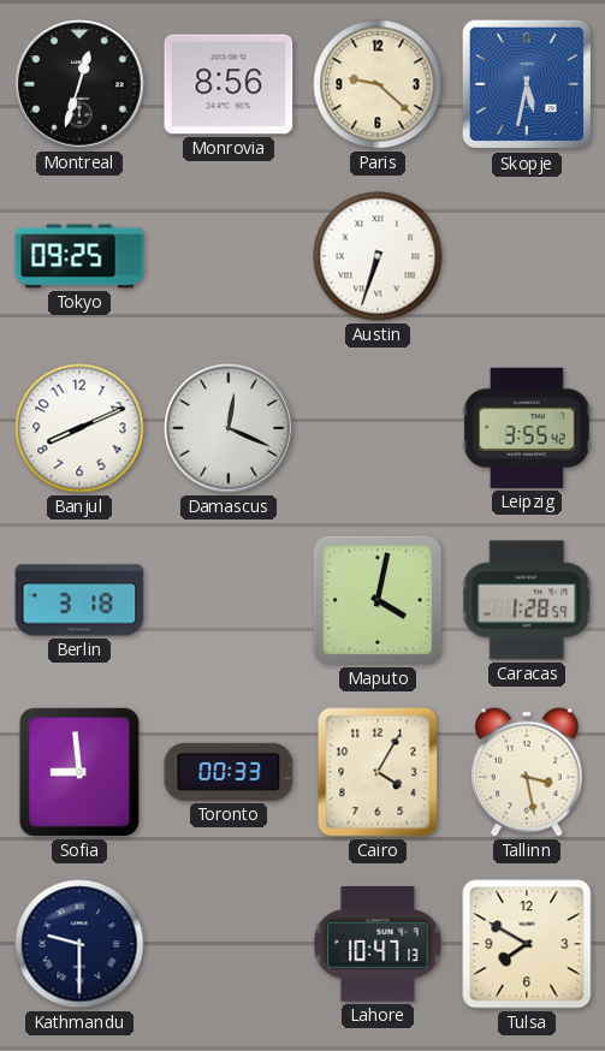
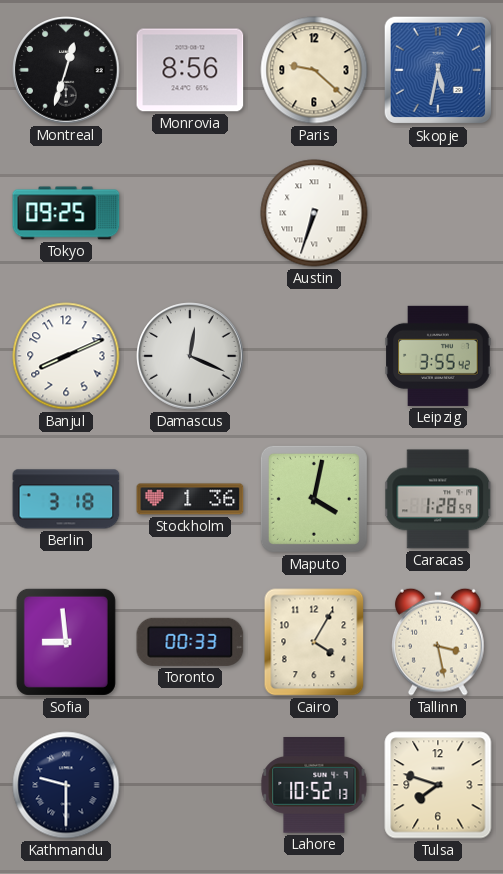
Stockholm: none -> 1:36
Lahore: 10:47 -> 10:52
Tulsa: 7:50 -> 7:48
